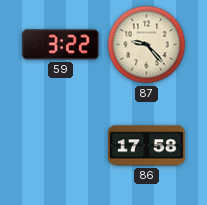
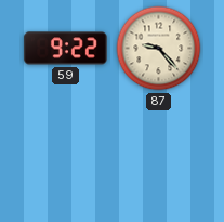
59: 3:22 -> 9:22
86: 17:58 -> none
